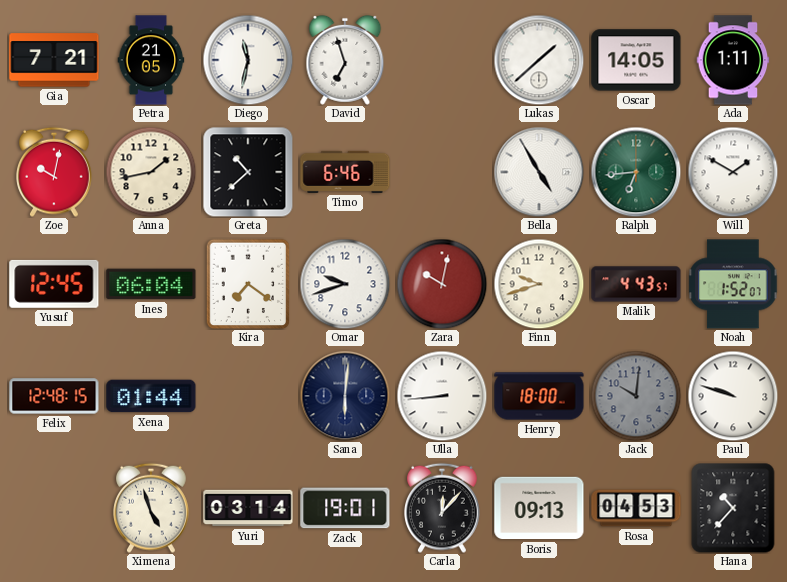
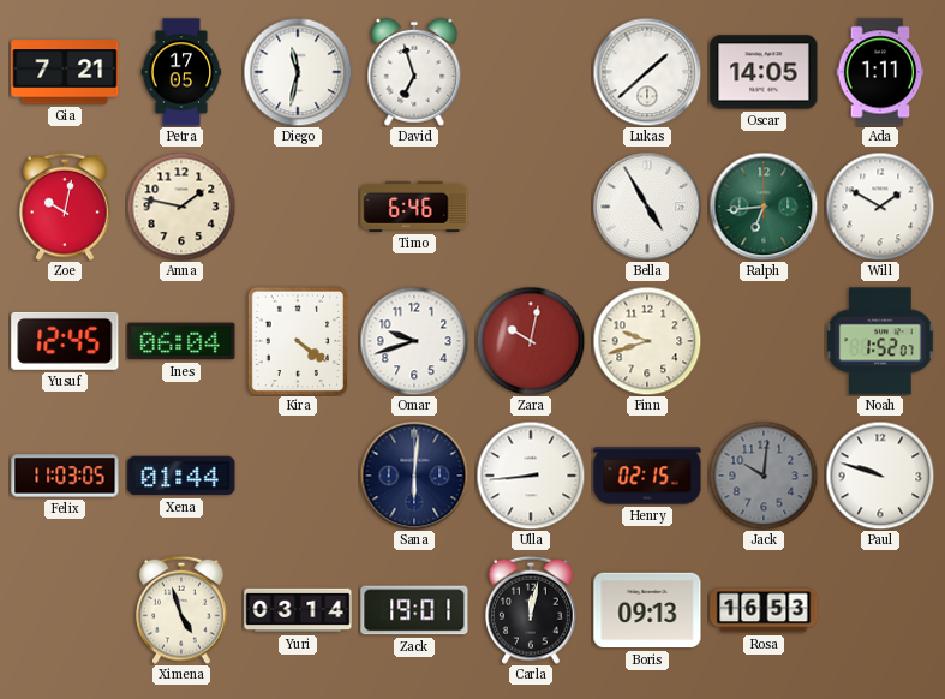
Petra: 21:05 -> 17:05
Anna: 1:43 -> 1:47
Greta: 10:38 -> none
Kira: 7:21 -> 4:21
Malik: 4:43 -> none
Felix: 12:48 -> 11:03
Henry: 18:00 -> 02:15
Carla: 12:07 -> 12:02
Rosa: 04:53 -> 16:53
Hana: 10:37 -> none
